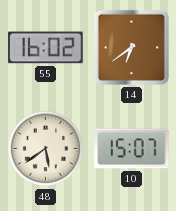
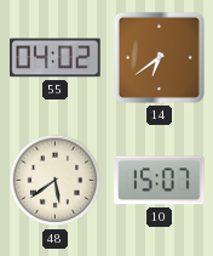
55: 16:02 -> 04:02
